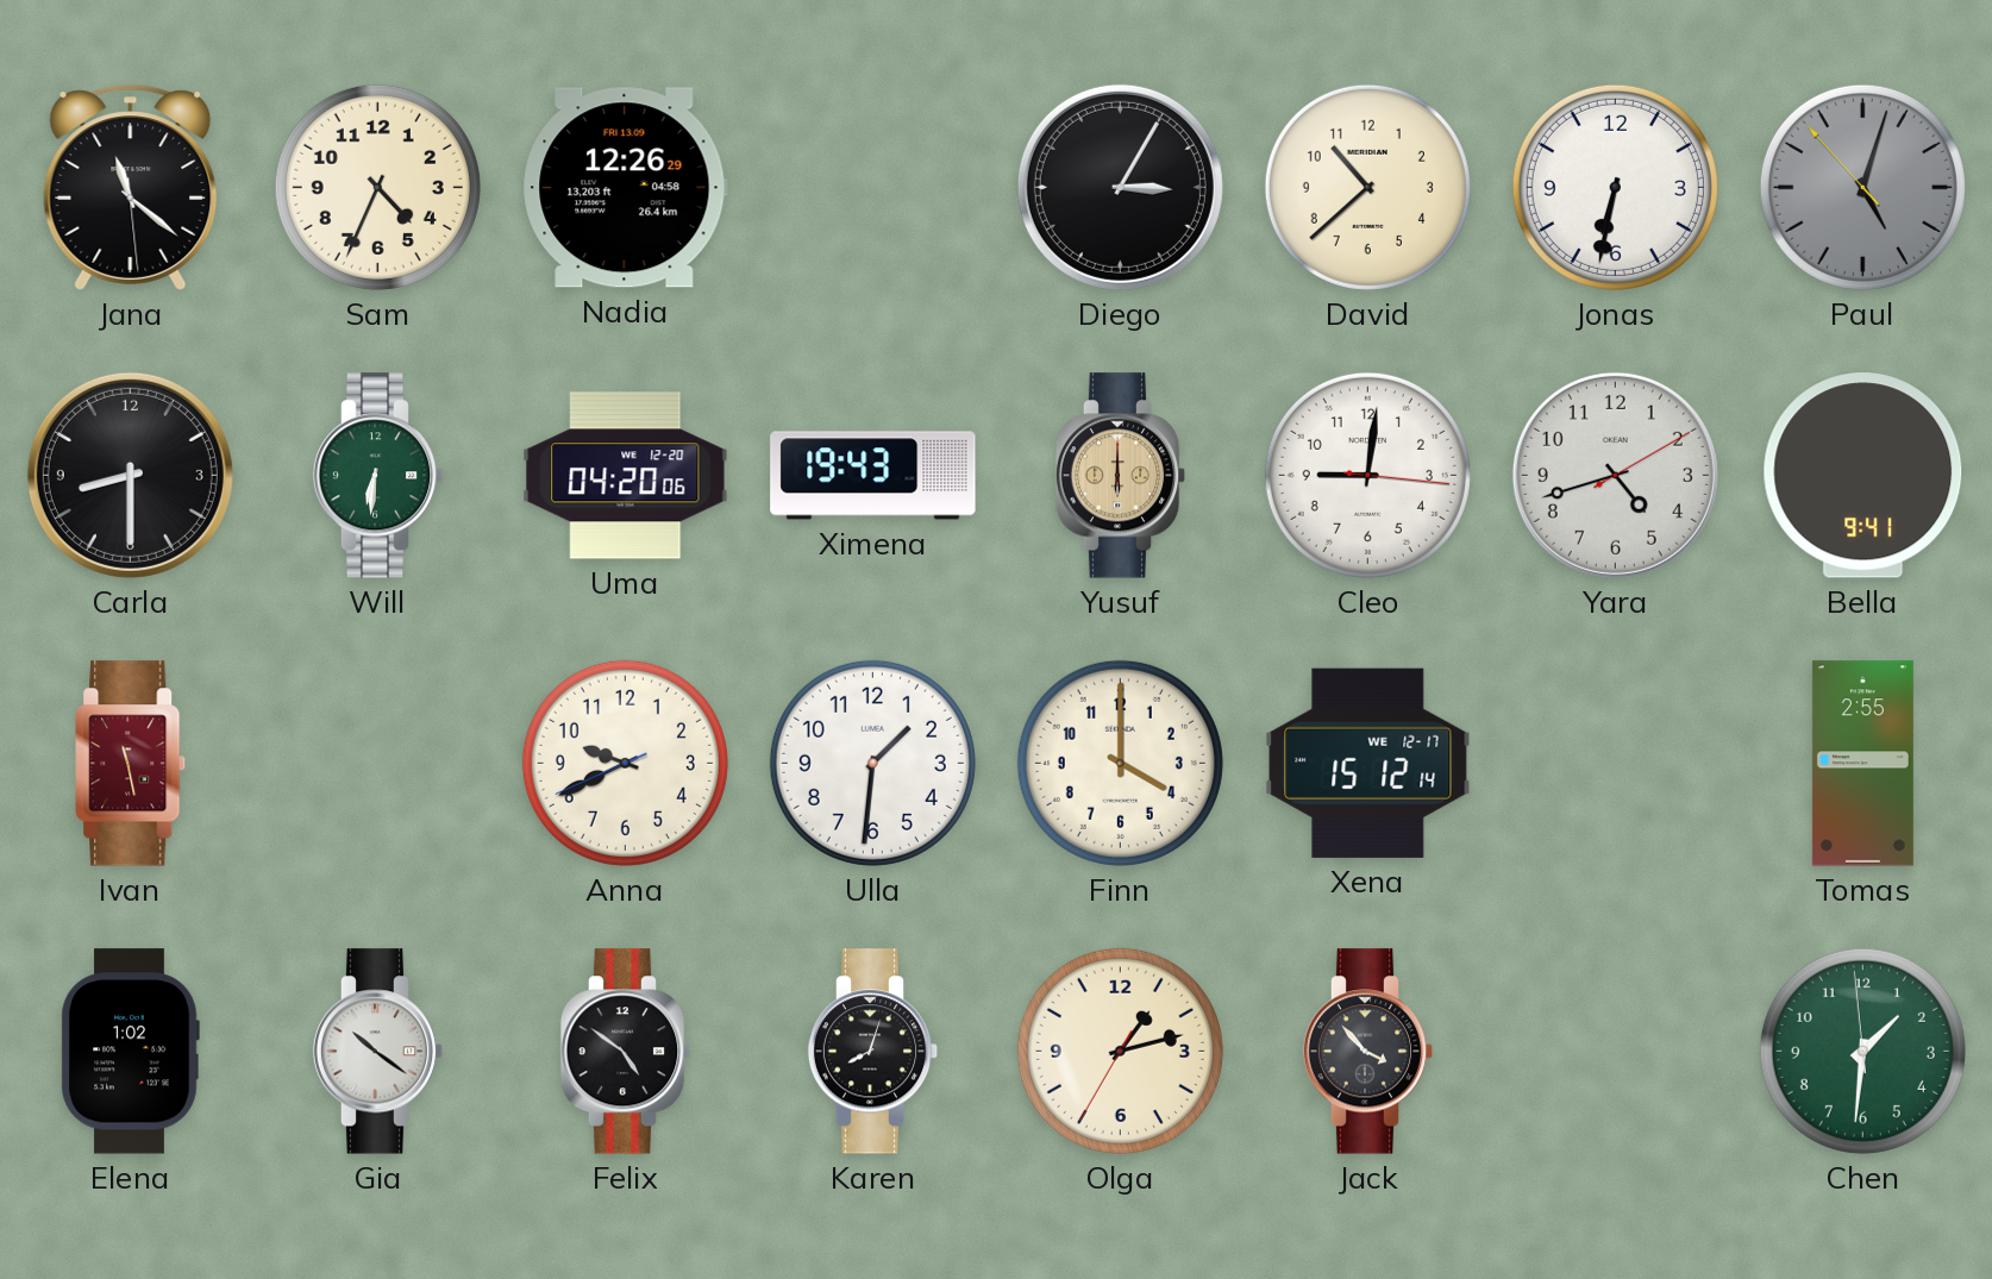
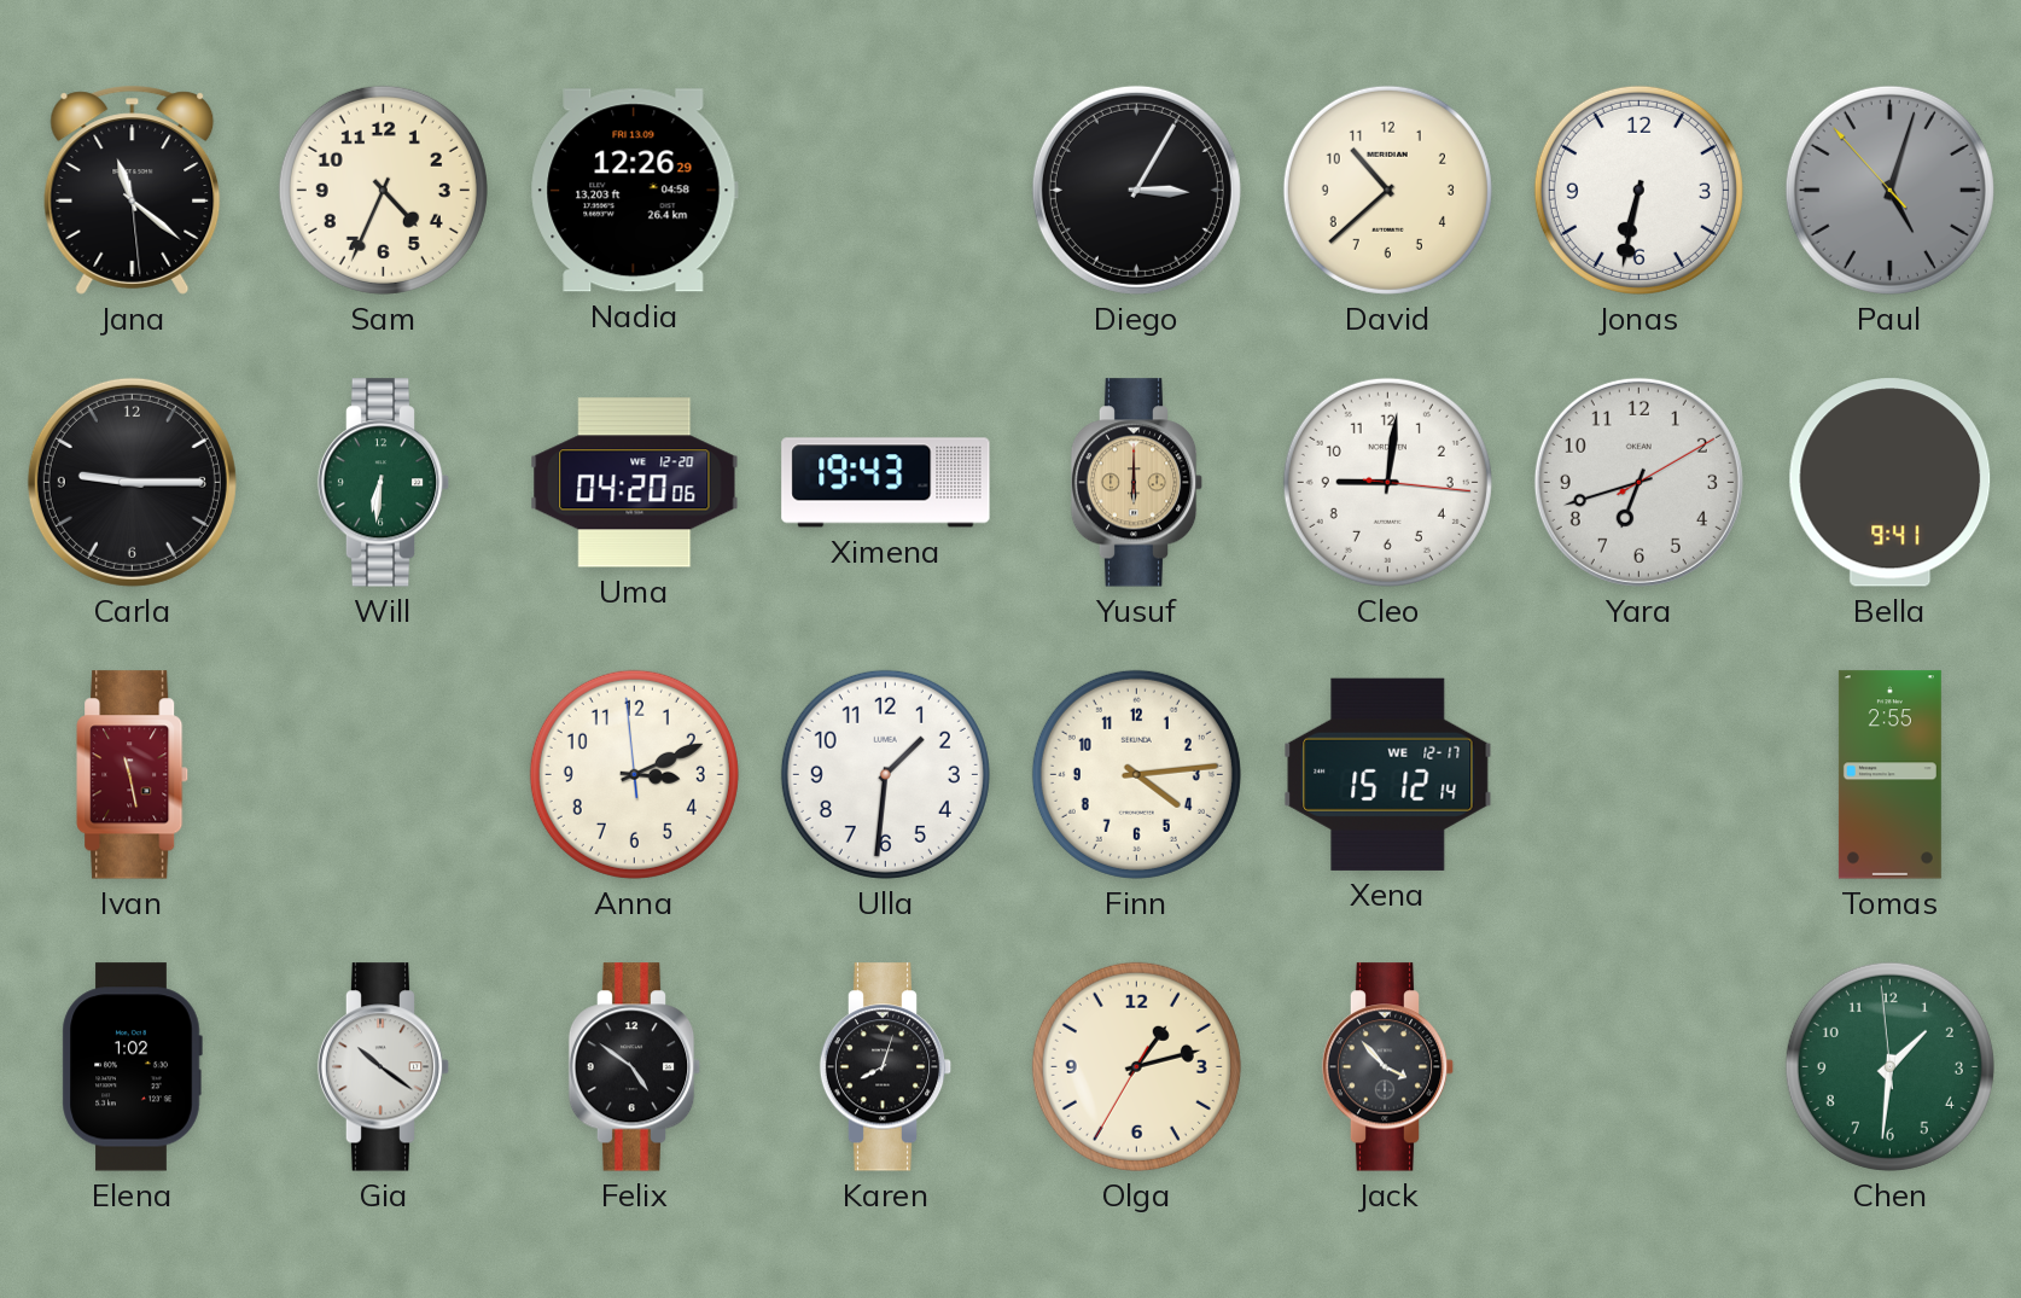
Carla: 8:30 -> 9:15
Yara: 4:42 -> 6:42
Anna: 9:40 -> 3:10
Finn: 4:00 -> 4:14
